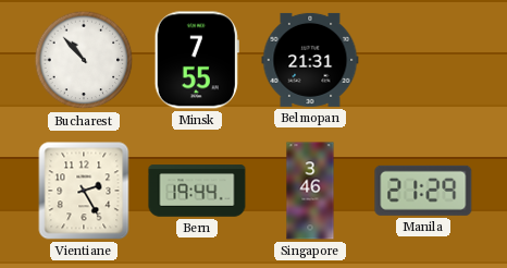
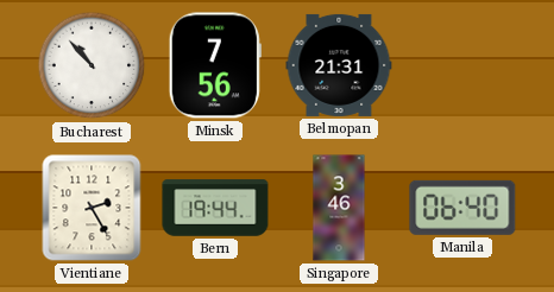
Minsk: 7:55 -> 7:56
Manila: 21:29 -> 06:40
